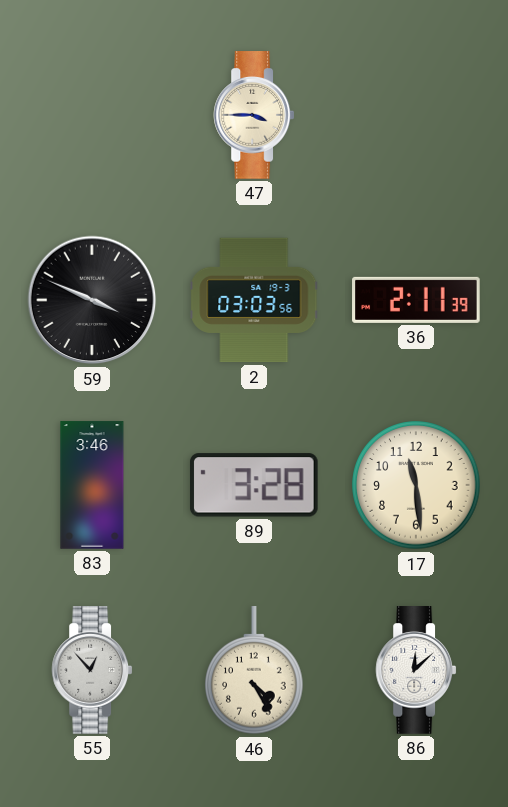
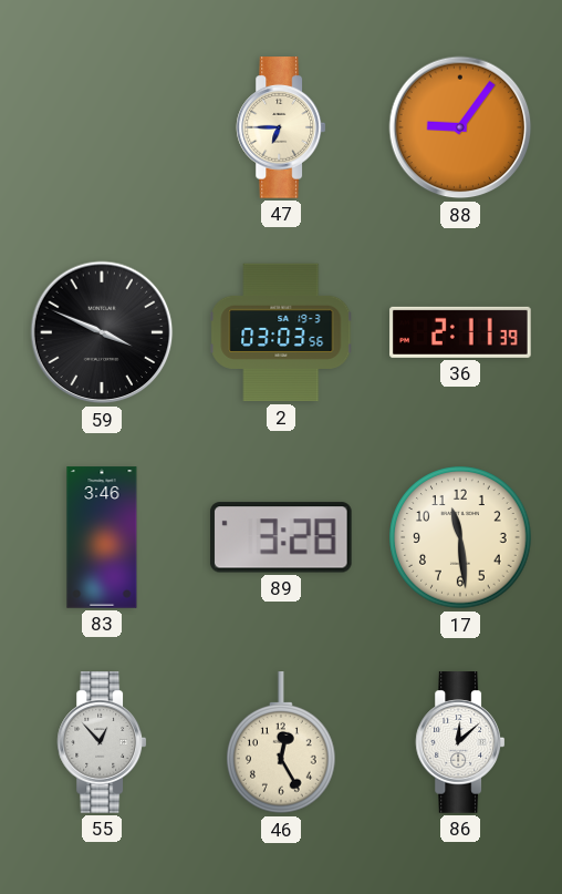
47: 3:45 -> 6:45
88: none -> 9:06
46: 4:25 -> 12:25
